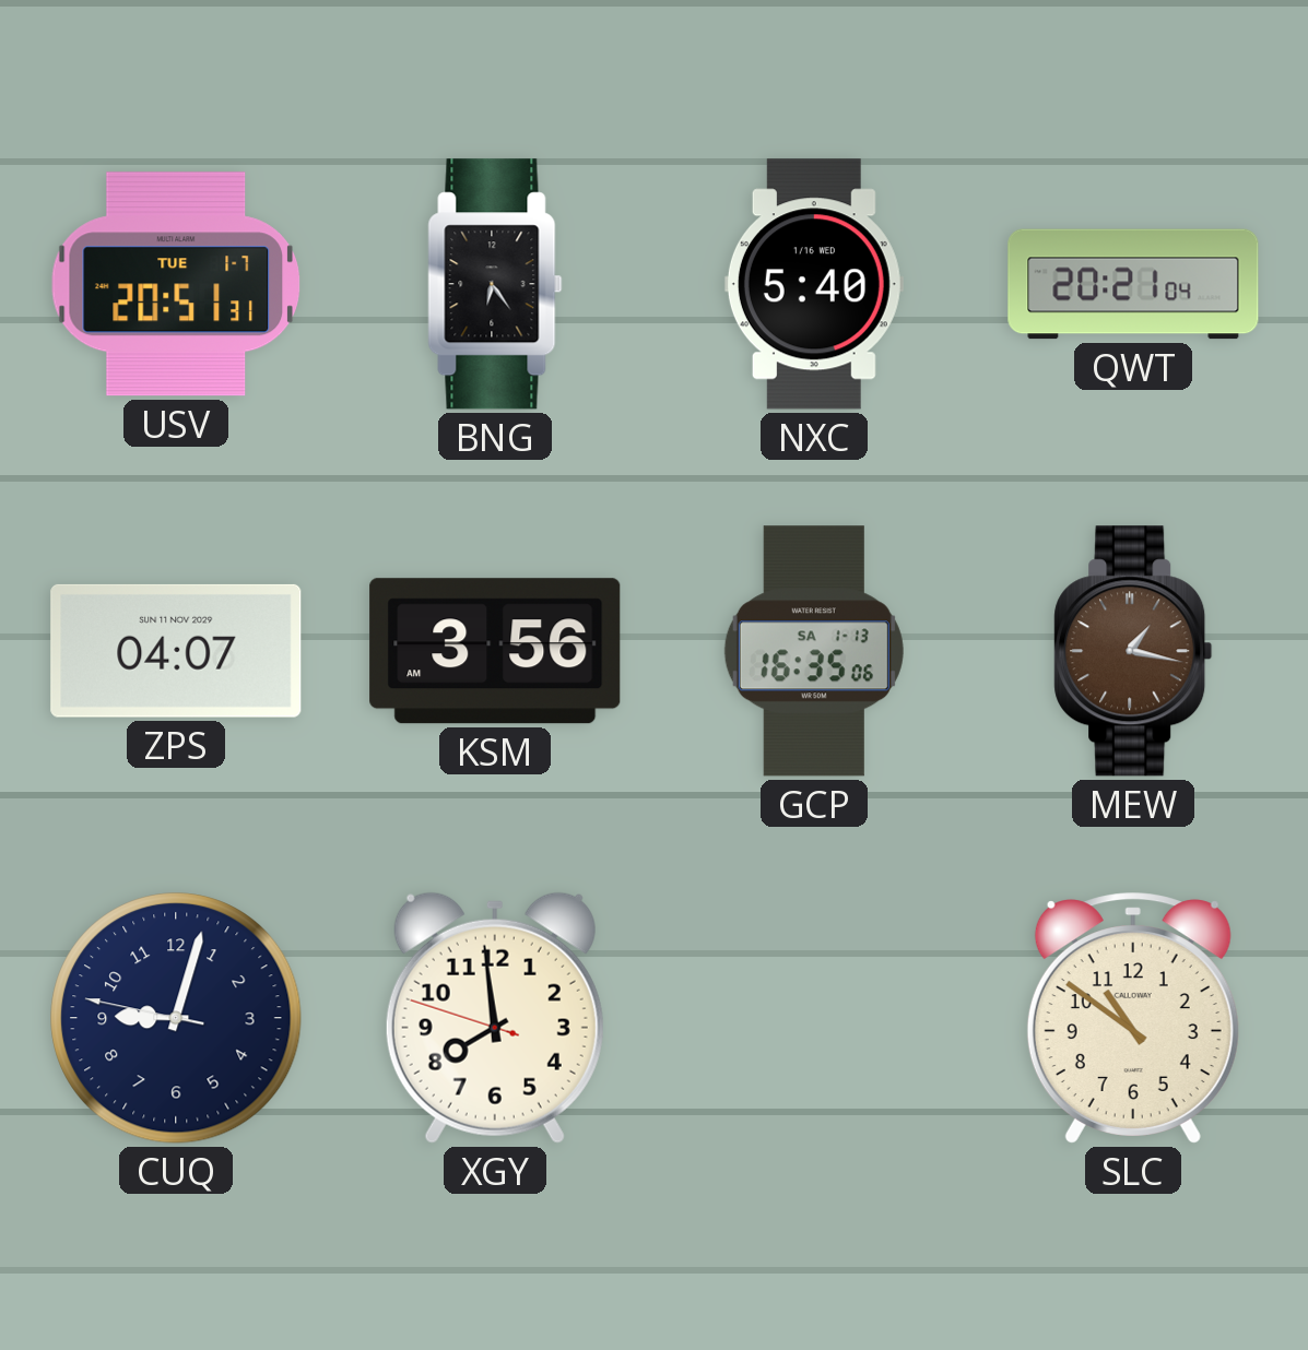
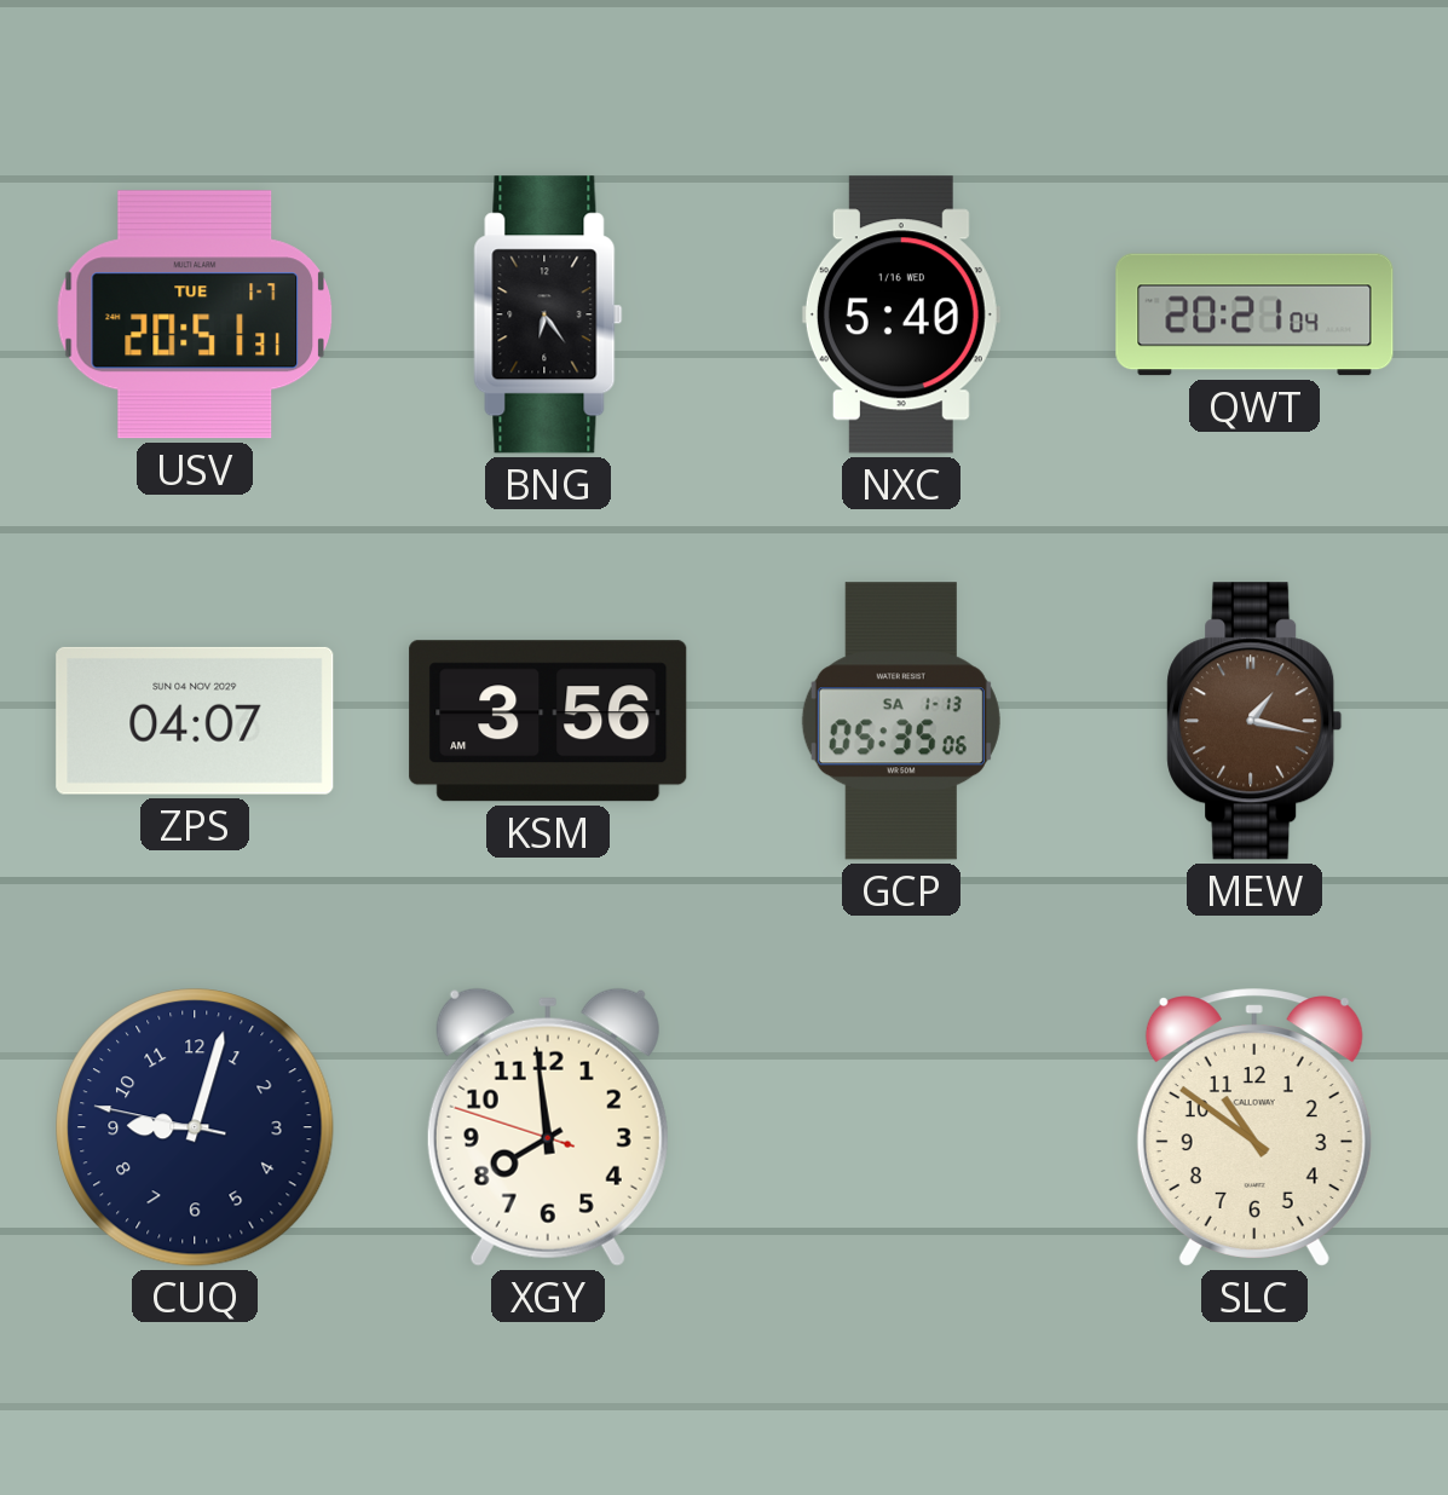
ZPS date: SUN 11 NOV 2029 -> SUN 04 NOV 2029
GCP: 16:35 -> 05:35
